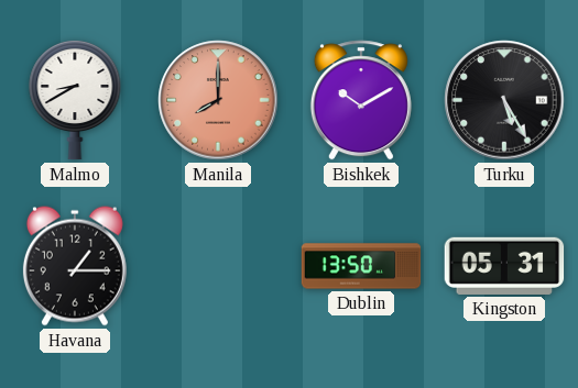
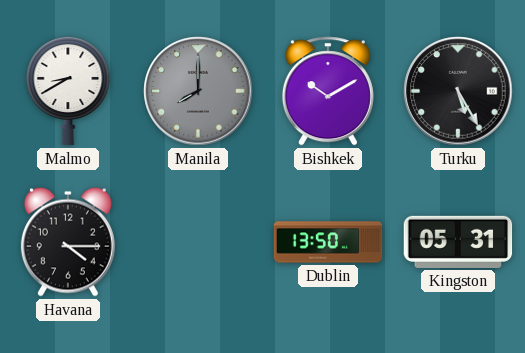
Manila dial: salmon -> grey
Havana: 1:15 -> 4:15
